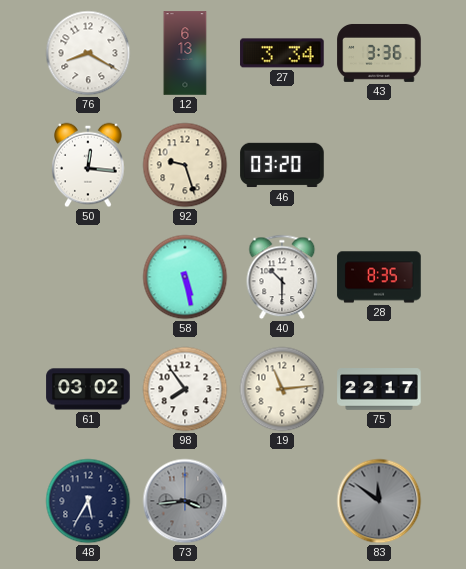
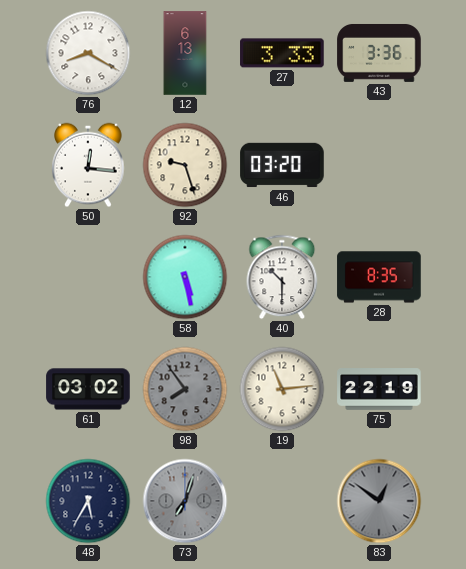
27: 3:34 -> 3:33
98 dial: white -> grey
75: 22:17 -> 22:19
73: 3:44 -> 7:03
83: 11:51 -> 12:51
